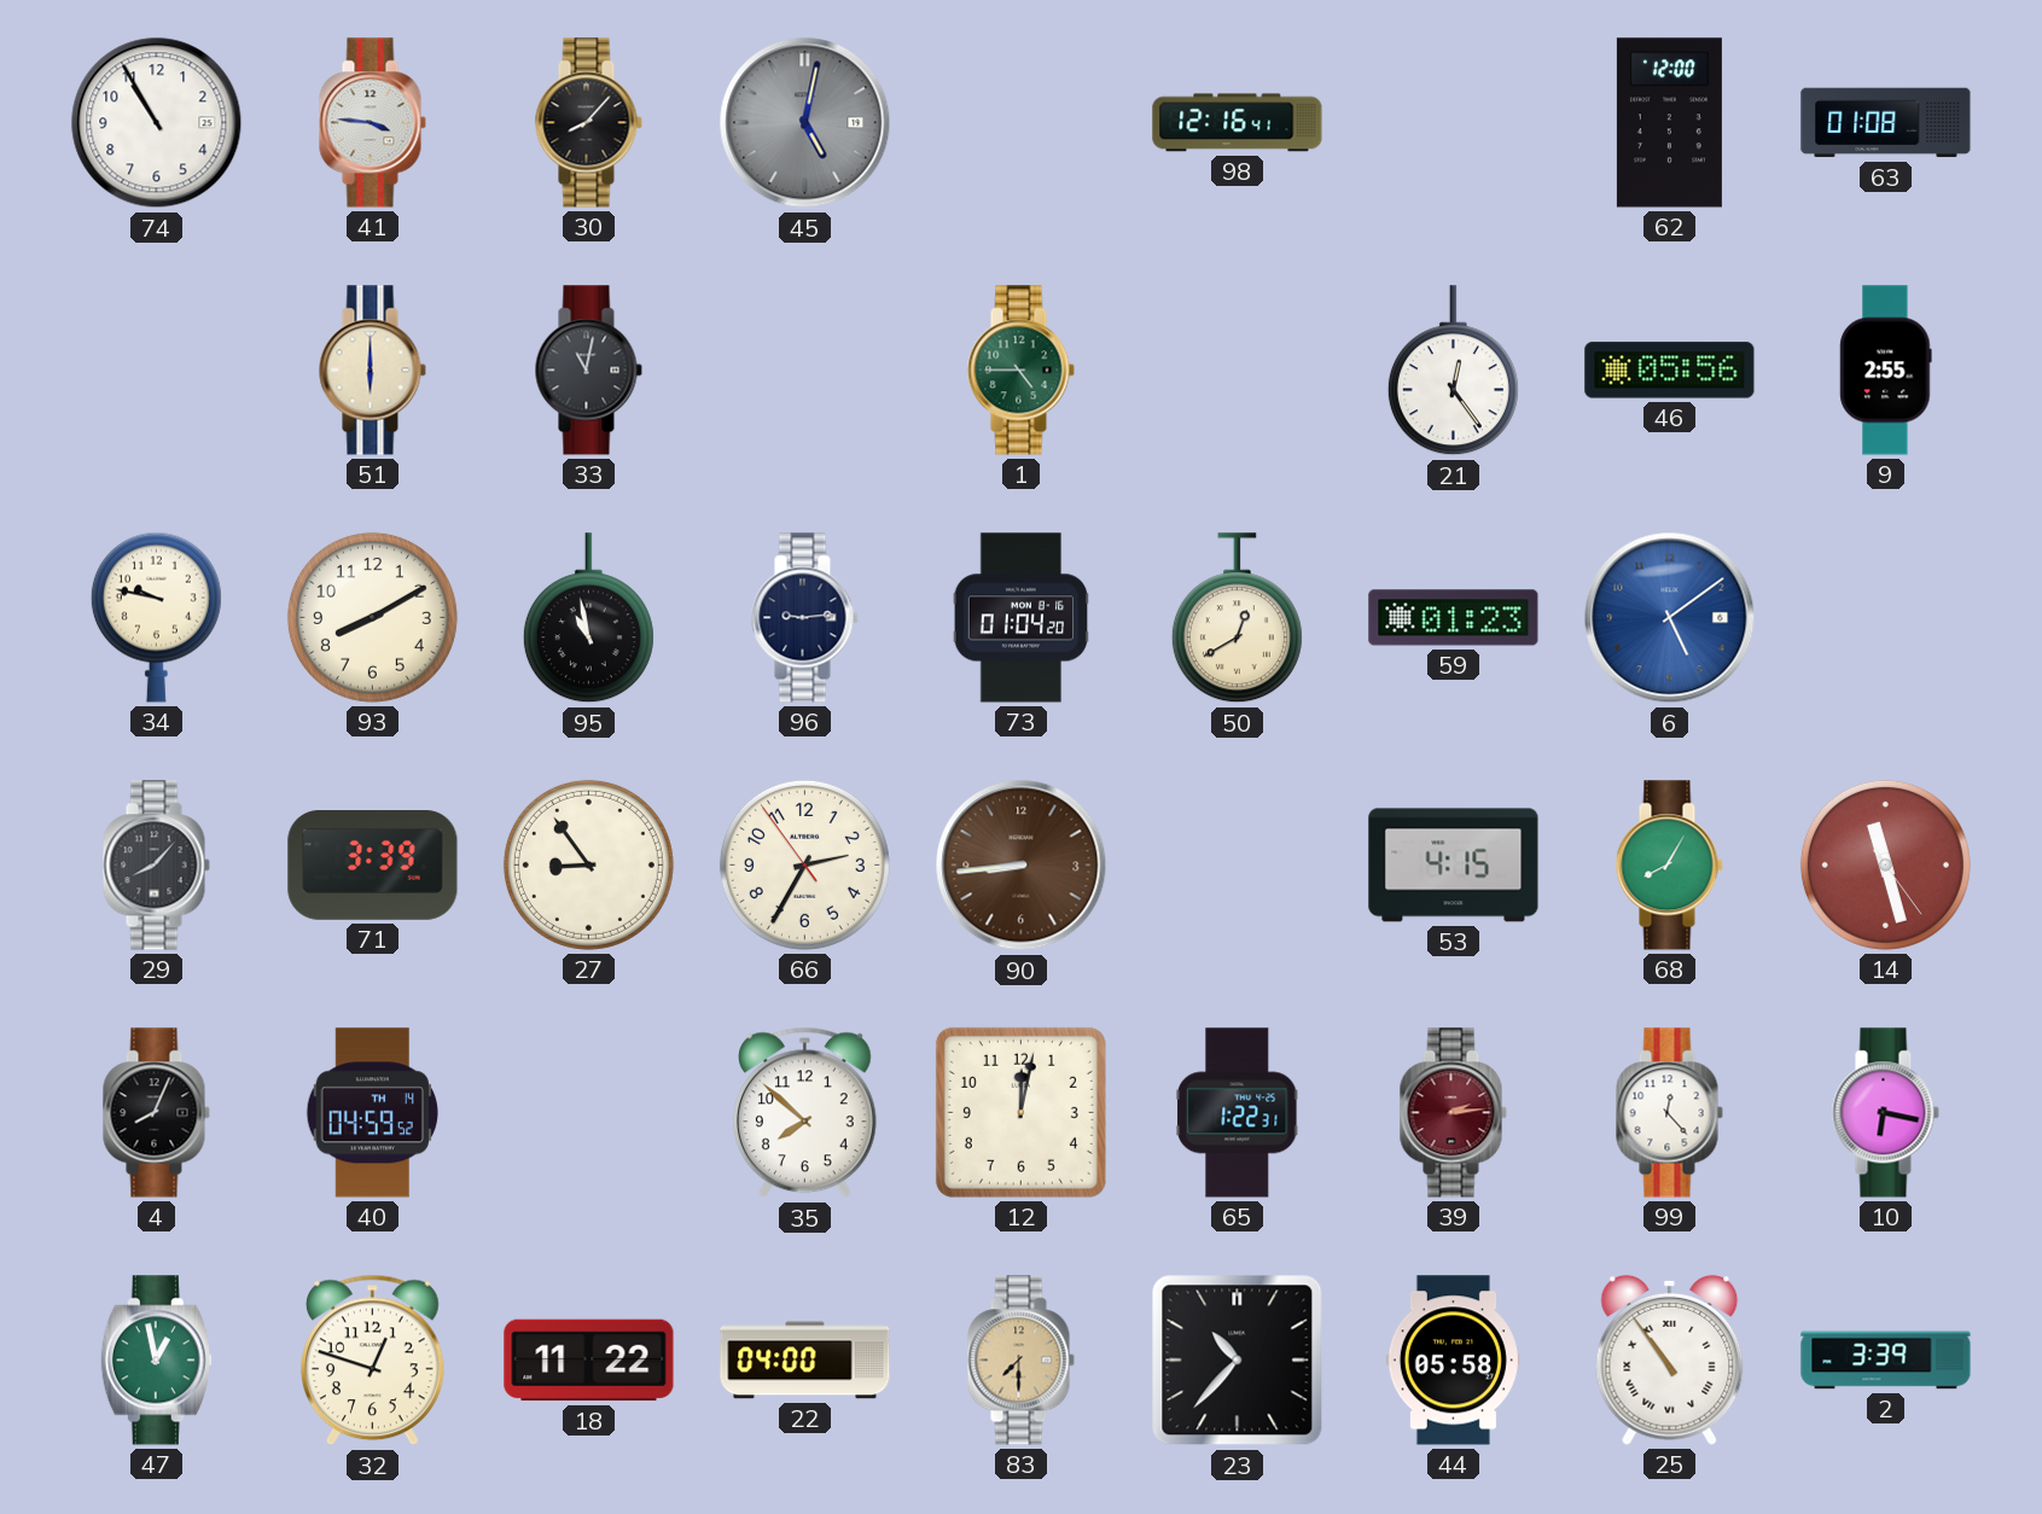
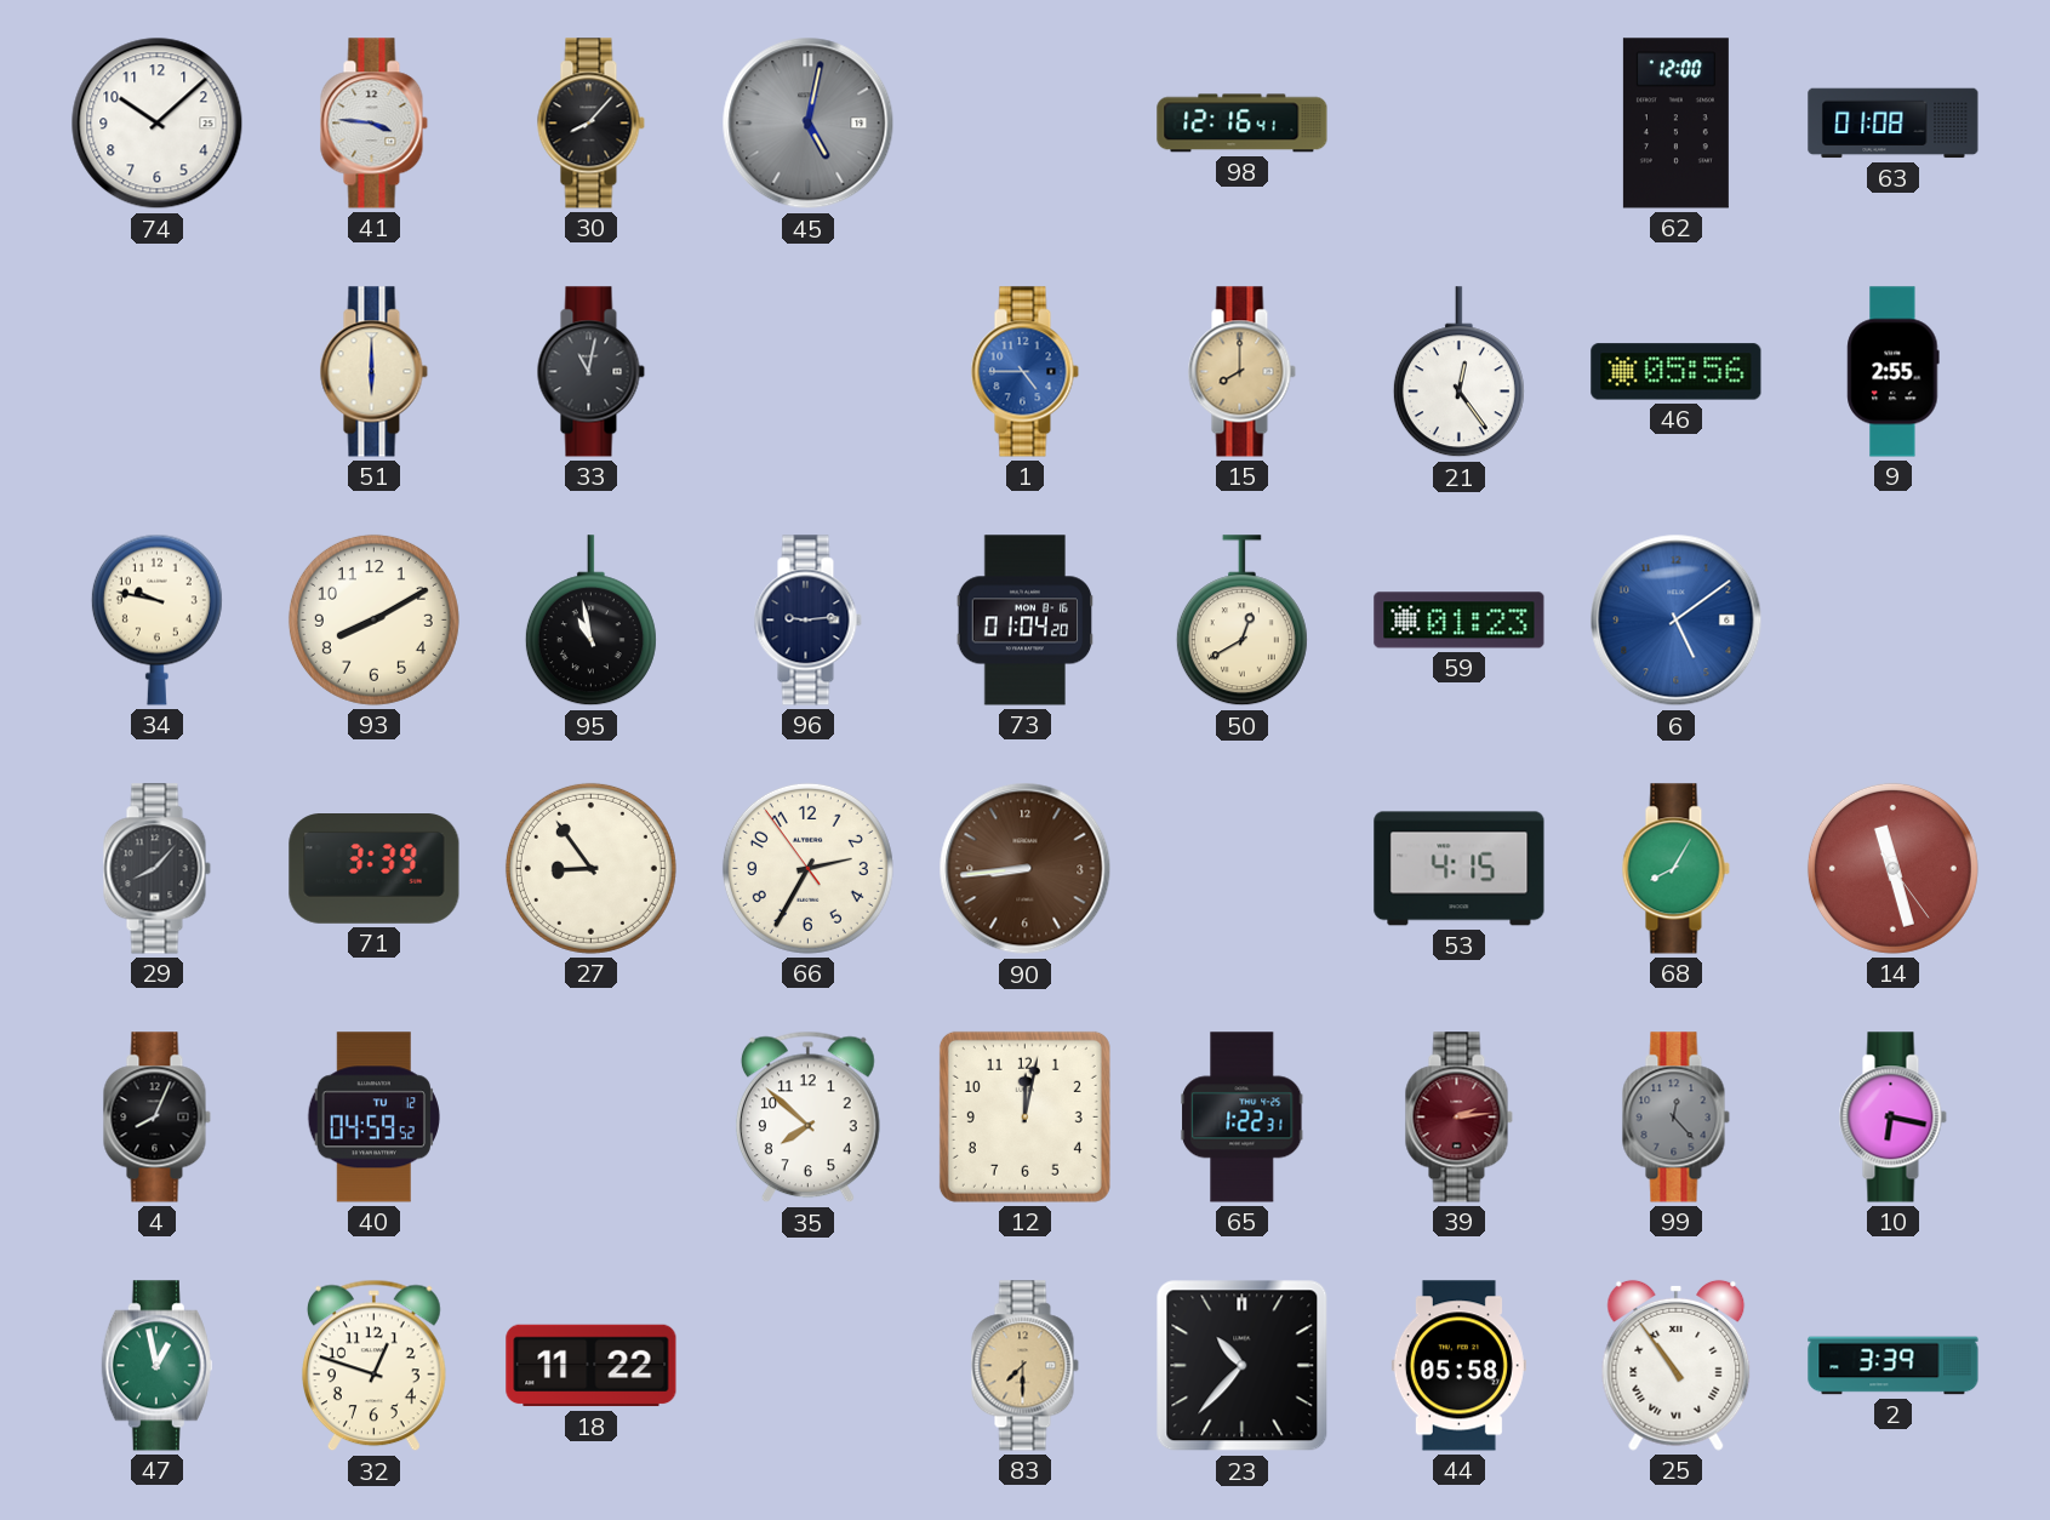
74: 10:55 -> 10:08
1 dial: green -> blue
15: none -> 8:00
40 date: TH 14 -> TU 12
99 dial: white -> grey
22: 04:00 -> none
